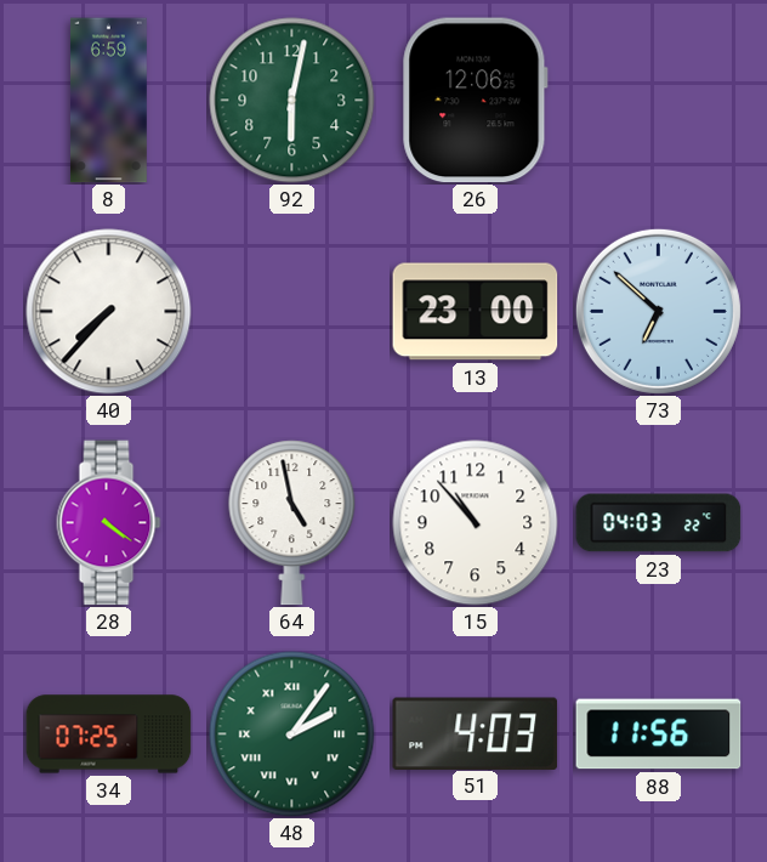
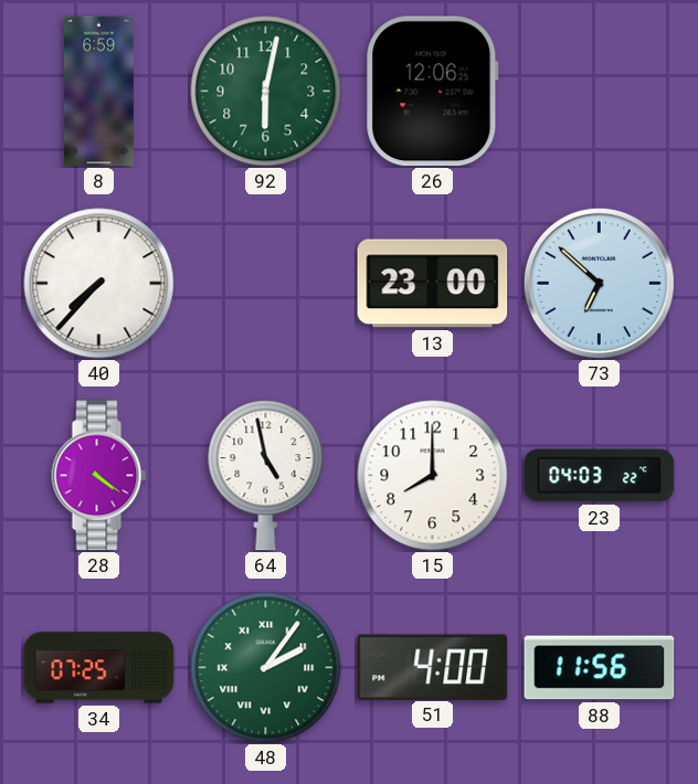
15: 10:53 -> 8:00
51: 4:03 -> 4:00
